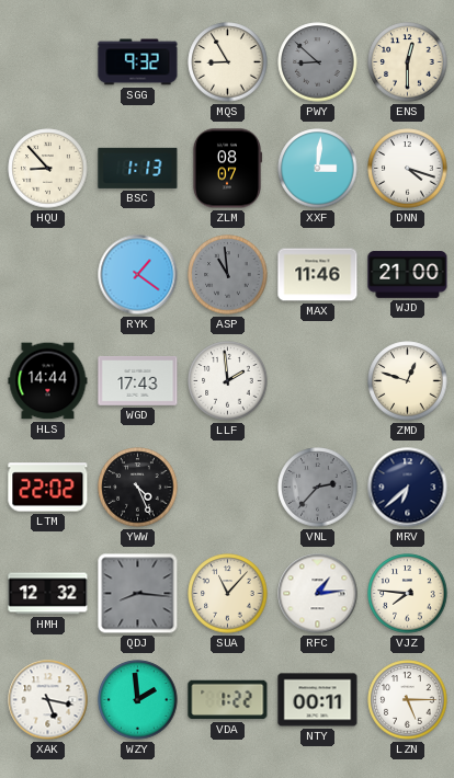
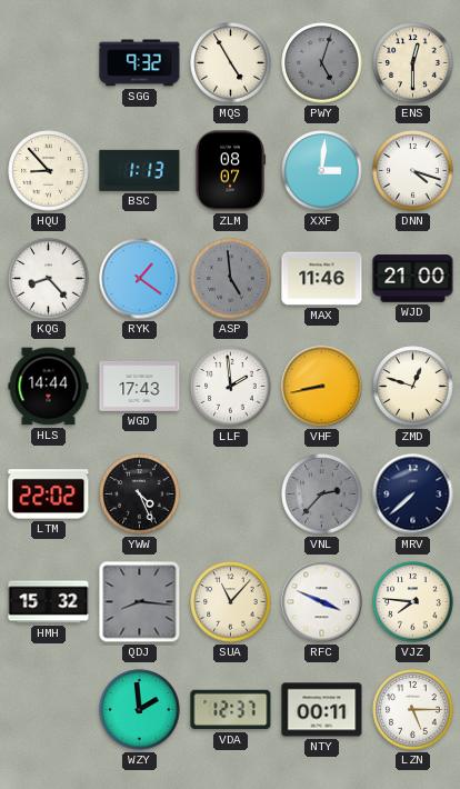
MQS: 8:55 -> 4:55
PWY: 8:52 -> 5:03
KQG: none -> 8:23
ASP: 10:59 -> 4:59
VHF: none -> 8:43
MRV: 6:38 -> 7:38
HMH: 12:32 -> 15:32
RFC: 1:14 -> 3:49
XAK: 5:17 -> none
VDA: 1:22 -> 12:37
